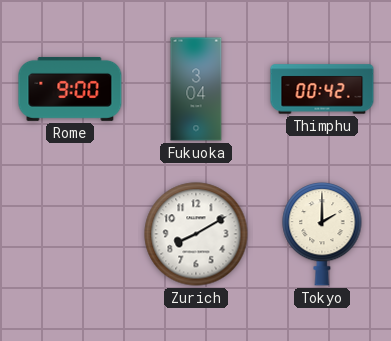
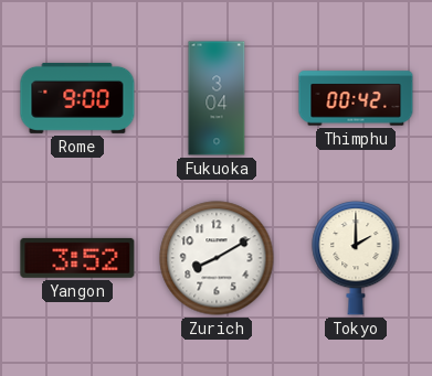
Yangon: none -> 3:52
